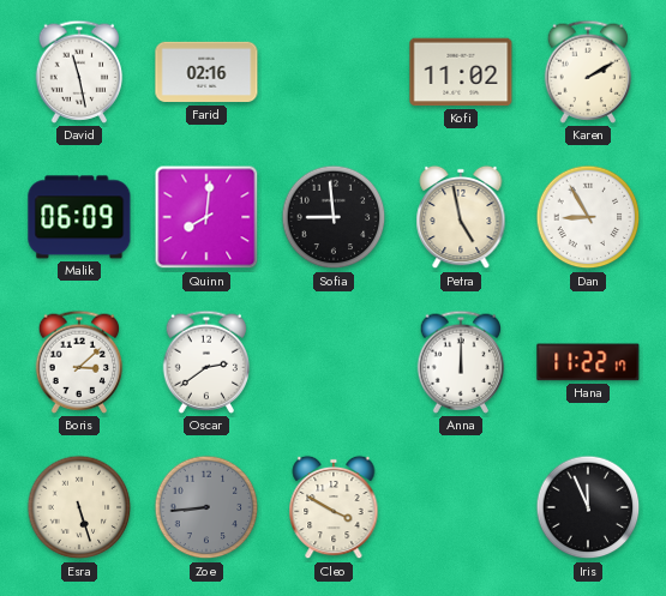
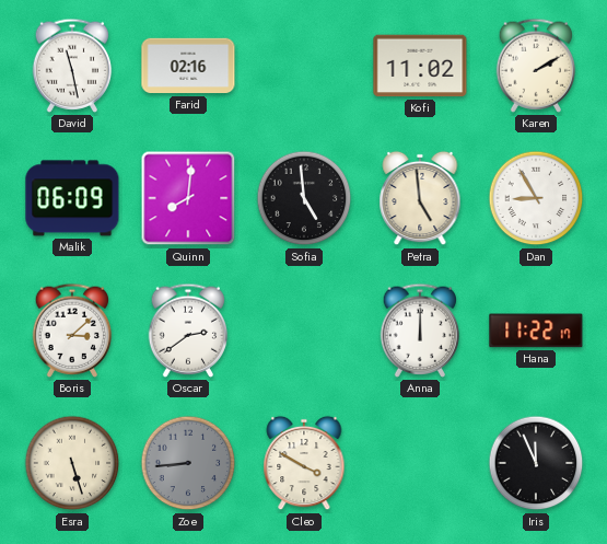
Sofia: 8:59 -> 4:59
Petra: 4:58 -> 4:59
